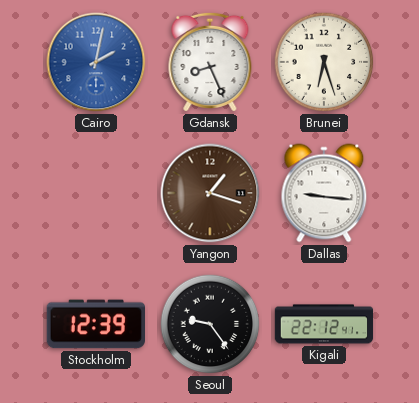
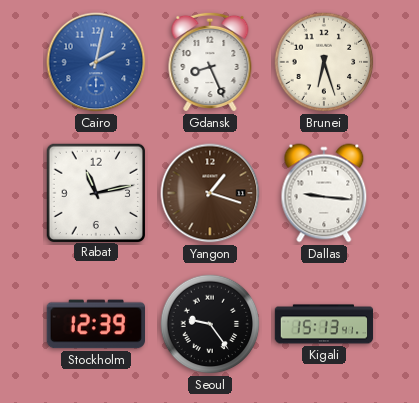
Rabat: none -> 11:13
Kigali: 22:12 -> 15:13
